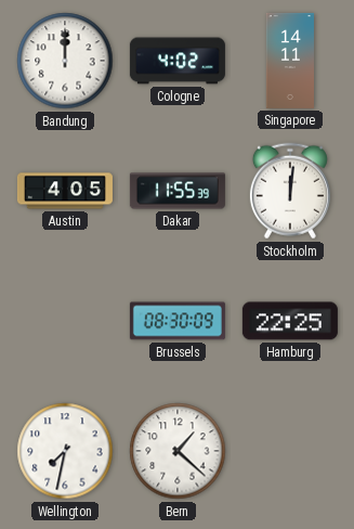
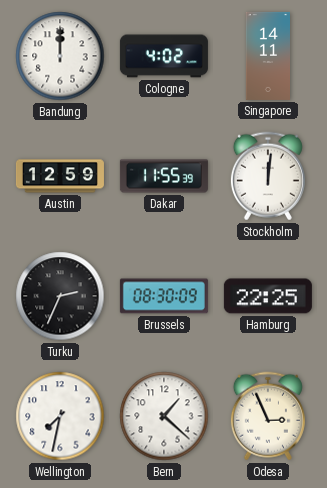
Austin: 4:05 -> 12:59
Turku: none -> 2:34
Odesa: none -> 2:56
